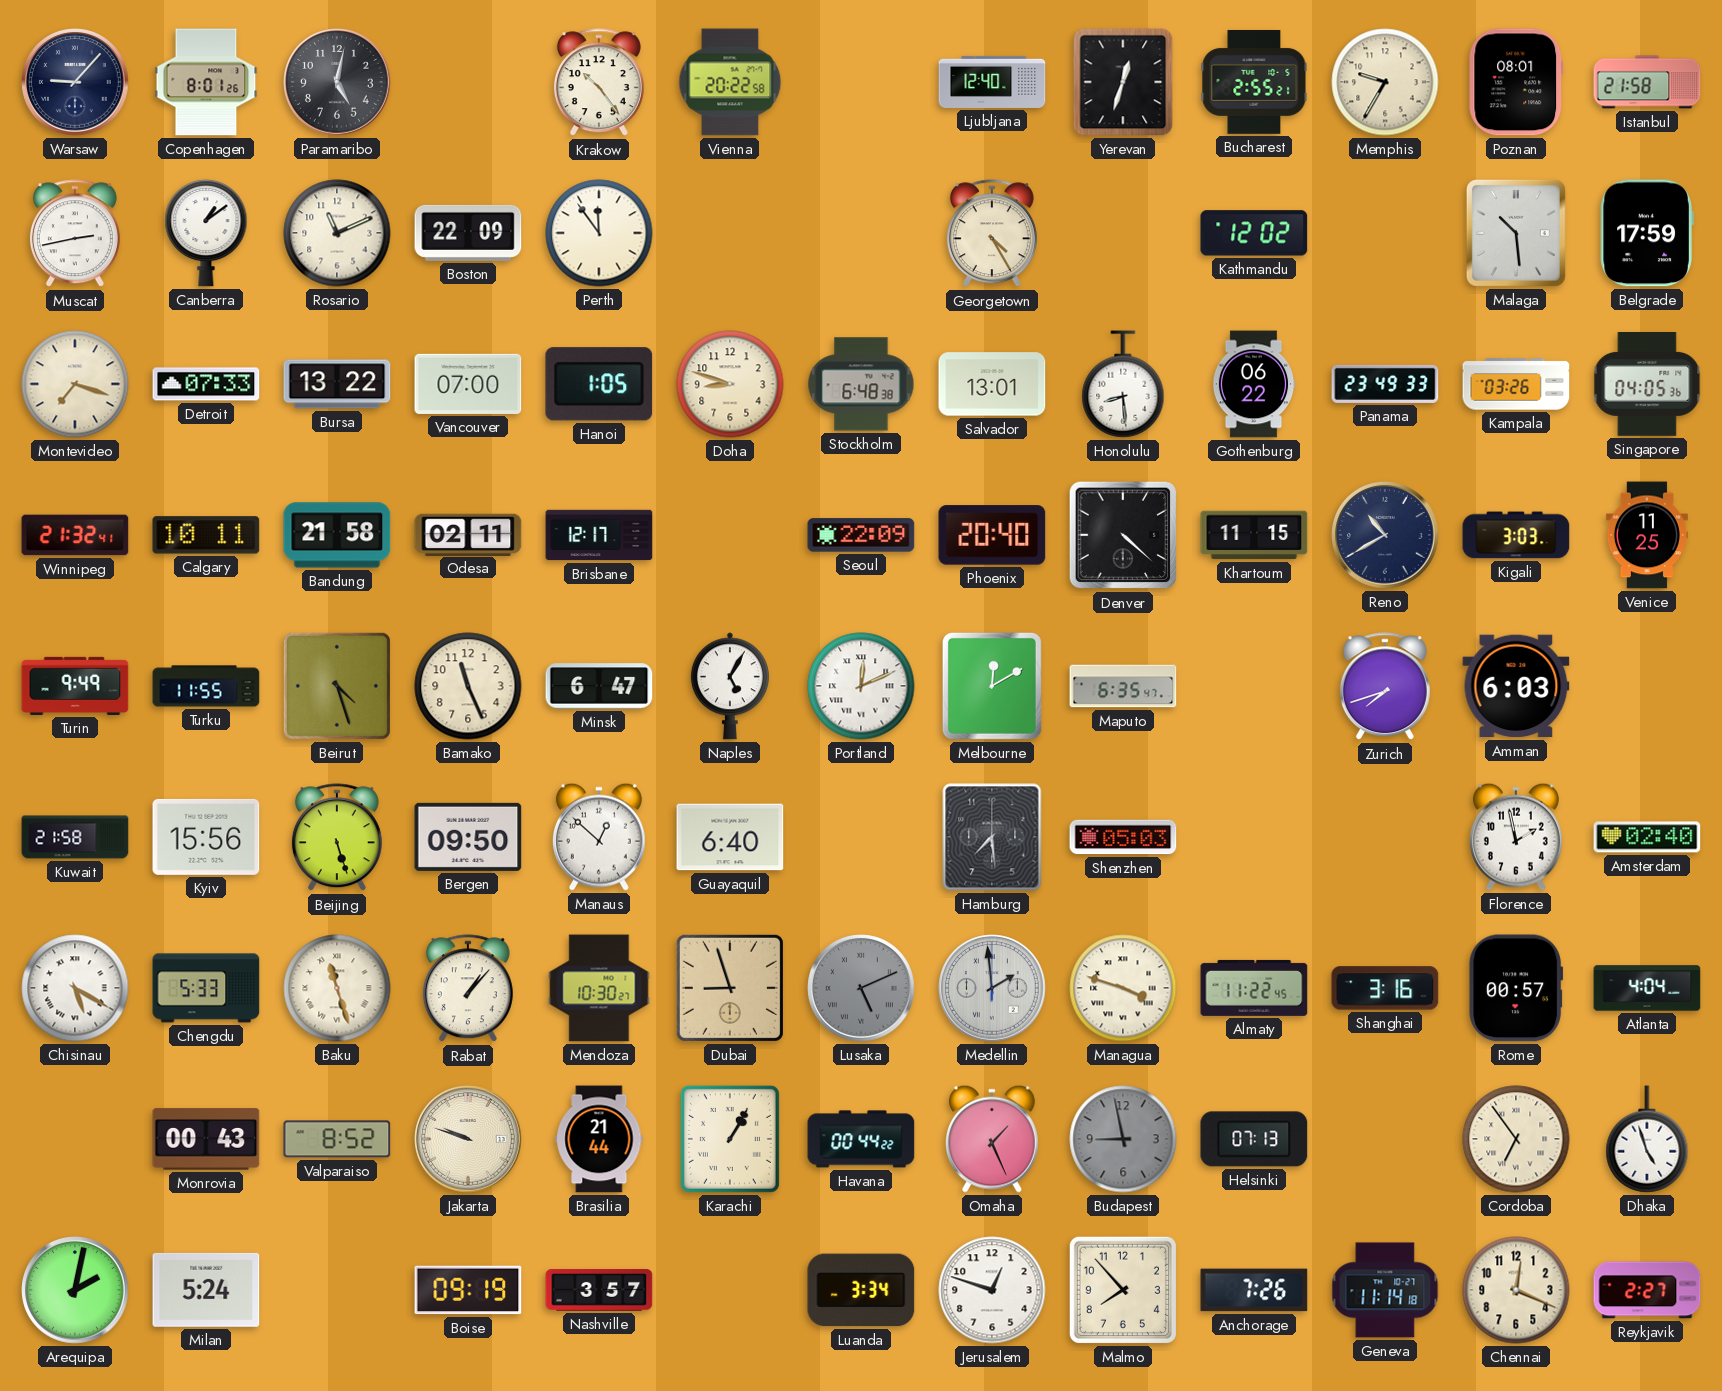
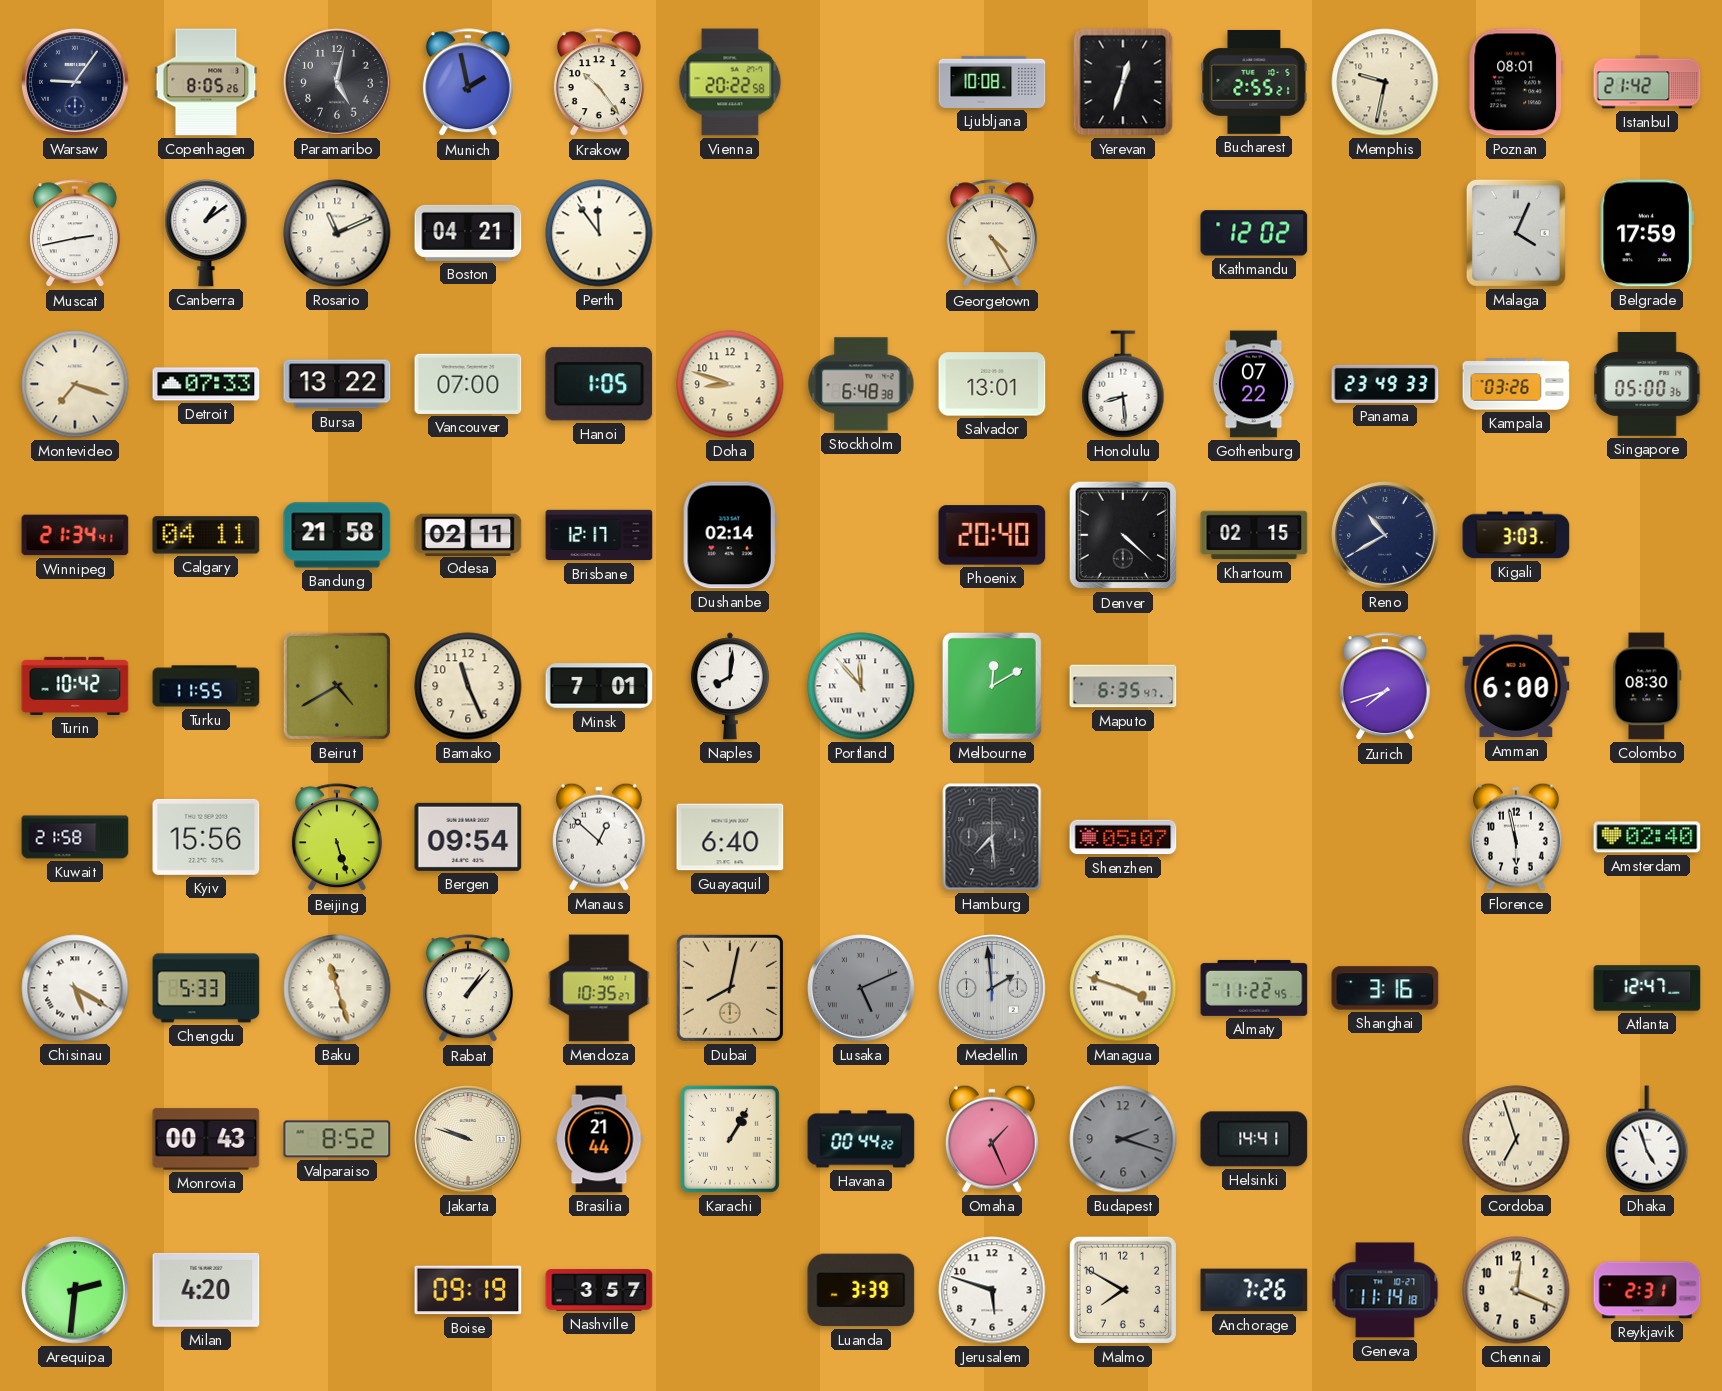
Warsaw: 9:07 -> 9:06
Copenhagen: 8:01 -> 8:05
Munich: none -> 1:58
Ljubljana: 12:40 -> 10:08
Memphis: 9:35 -> 9:32
Istanbul: 21:58 -> 21:42
Boston: 22:09 -> 04:21
Malaga: 10:29 -> 4:04
Gothenburg: 06:22 -> 07:22
Singapore: 04:05 -> 05:00
Winnipeg: 21:32 -> 21:34
Calgary: 10:11 -> 04:11
Dushanbe: none -> 02:14
Seoul: 22:09 -> none
Khartoum: 11:15 -> 02:15
Venice: 11:25 -> none
Turin: 9:49 -> 10:42
Beirut: 4:27 -> 4:40
Minsk: 6:47 -> 7:01
Naples: 5:05 -> 8:01
Portland: 12:11 -> 11:53
Amman: 6:03 -> 6:00
Colombo: none -> 08:30
Bergen: 09:50 -> 09:54
Shenzhen: 05:03 -> 05:07
Florence: 1:58 -> 5:58
Mendoza: 10:30 -> 10:35
Dubai: 8:57 -> 8:02
Rome: 00:57 -> none
Atlanta: 4:04 -> 12:47
Budapest: 8:58 -> 2:18
Helsinki: 07:13 -> 14:41
Cordoba: 6:54 -> 6:57
Arequipa: 2:02 -> 2:31
Milan: 5:24 -> 4:20
Luanda: 3:34 -> 3:39
Jerusalem: 12:48 -> 5:48
Malmo: 7:53 -> 7:50
Reykjavik: 2:27 -> 2:31
